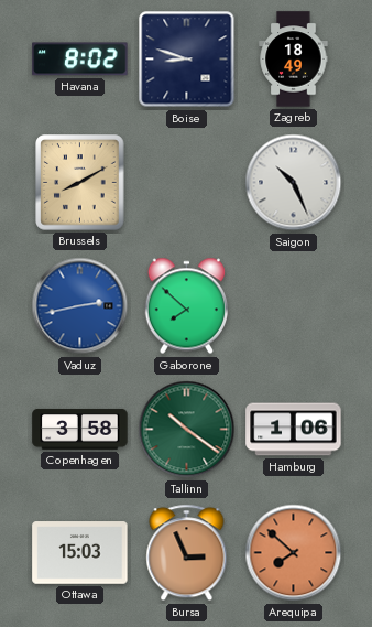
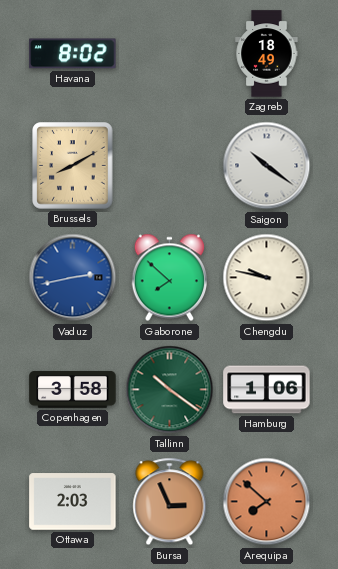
Boise: 8:48 -> none
Saigon: 10:26 -> 10:21
Chengdu: none -> 9:47
Ottawa: 15:03 -> 2:03
